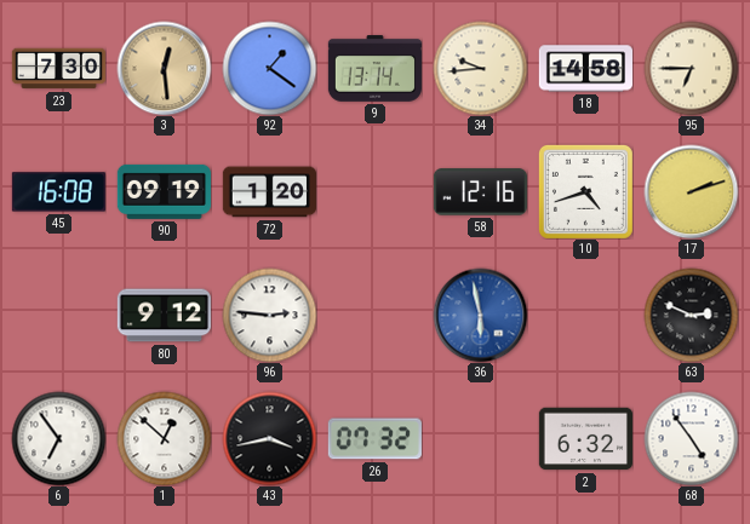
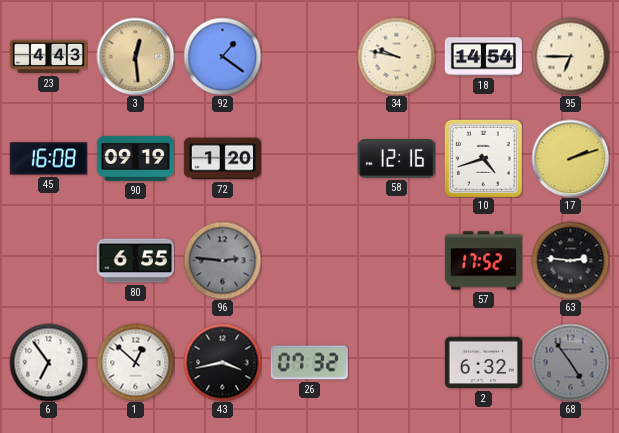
23: 7:30 -> 4:43
9: 13:14 -> none
34: 9:44 -> 9:47
18: 14:58 -> 14:54
80: 9:12 -> 6:55
96 dial: white -> grey
36: 5:58 -> none
57: none -> 17:52
63: 2:49 -> 2:46
68 dial: white -> grey
